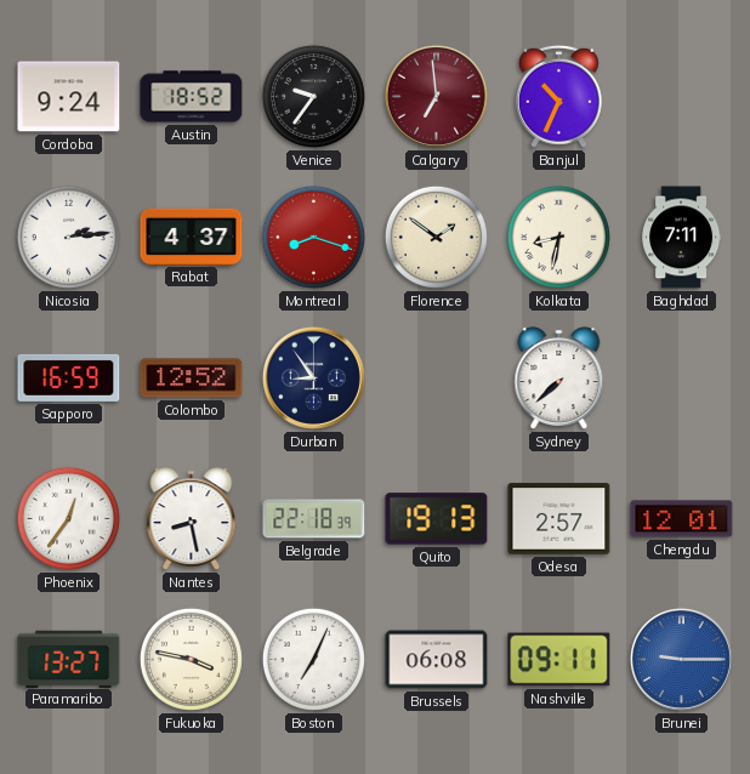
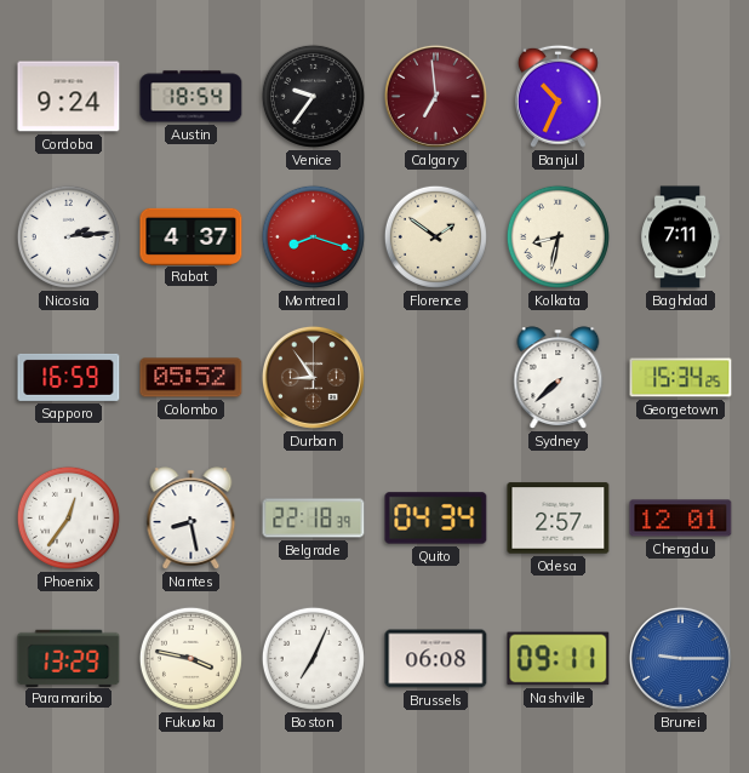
Austin: 18:52 -> 18:54
Colombo: 12:52 -> 05:52
Durban dial: navy -> brown
Georgetown: none -> 15:34
Quito: 19:13 -> 04:34
Paramaribo: 13:27 -> 13:29
